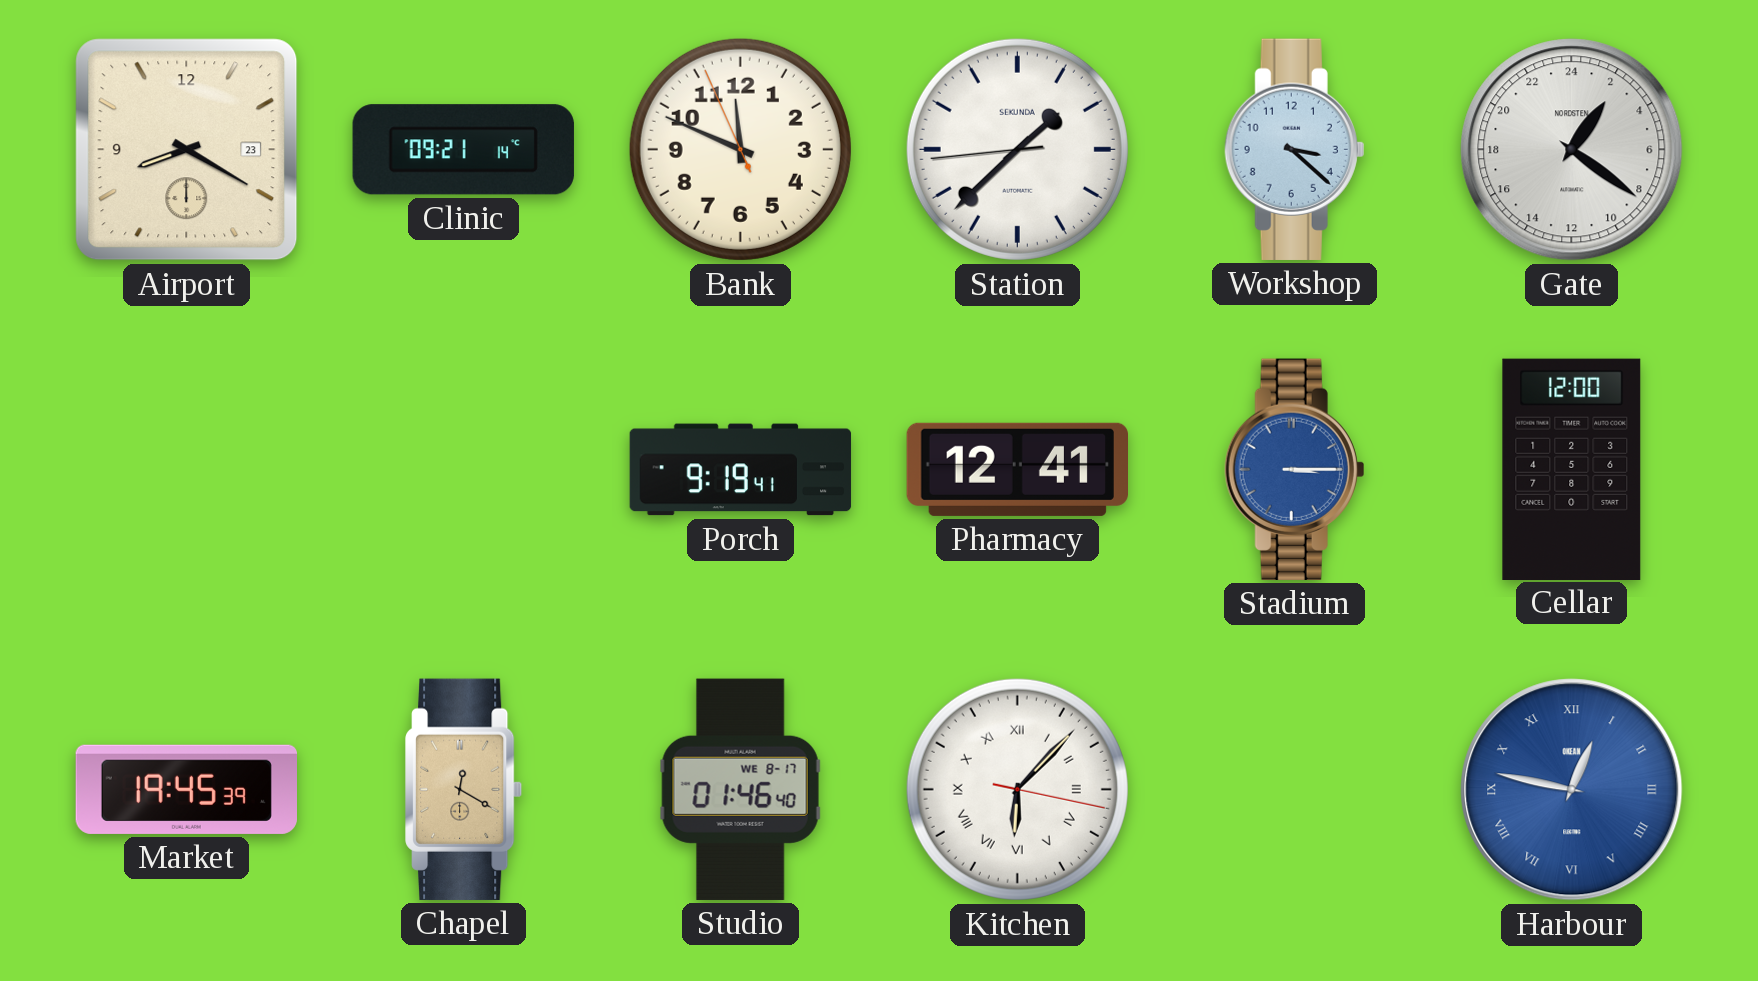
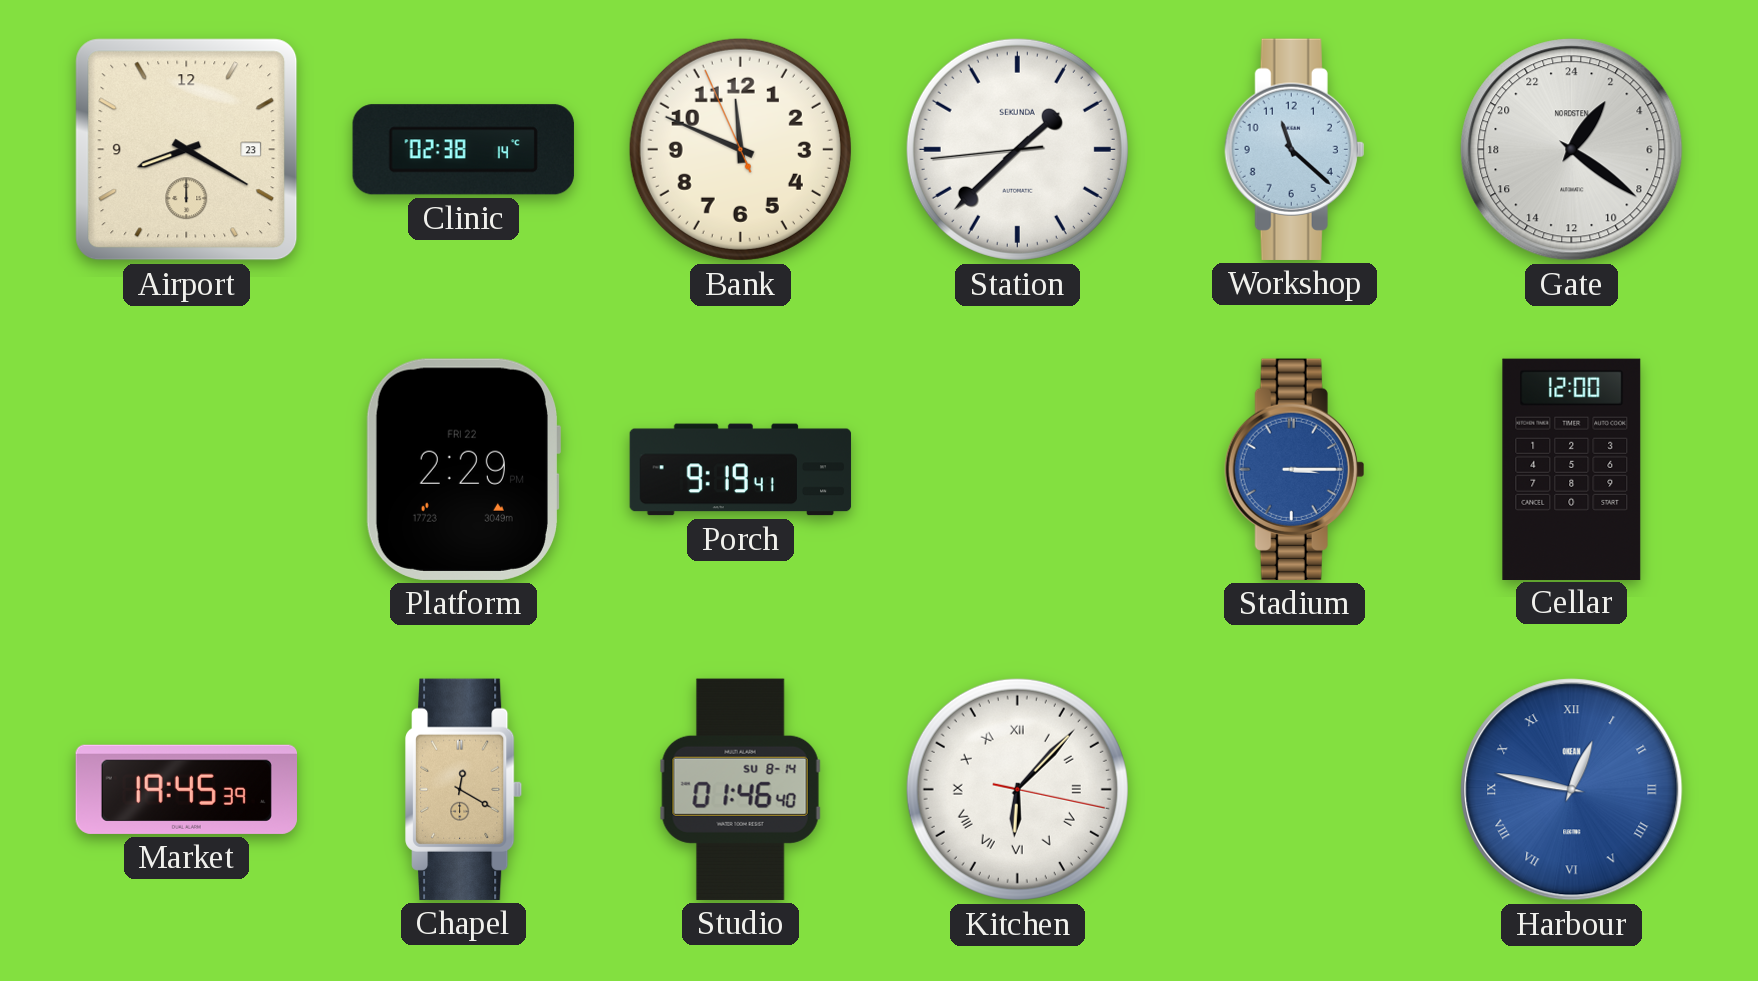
Clinic: 09:21 -> 02:38
Workshop: 3:22 -> 11:22
Platform: none -> 2:29
Pharmacy: 12:41 -> none
Studio date: WE 8-17 -> SU 8-14
